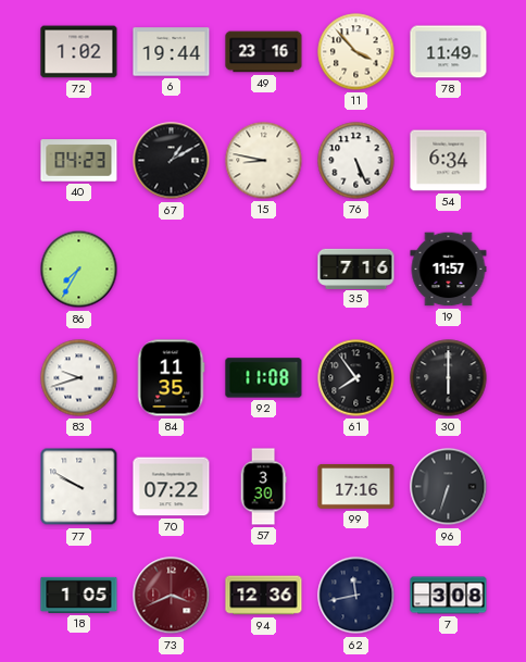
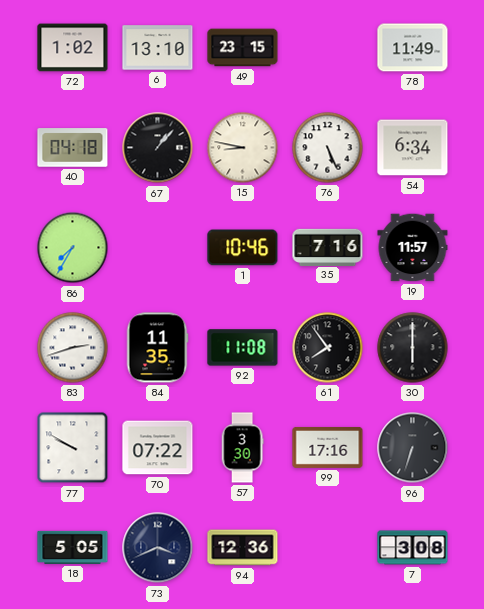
6: 19:44 -> 13:10
49: 23:16 -> 23:15
11: 3:53 -> none
40: 04:23 -> 04:18
67: 1:10 -> 1:07
1: none -> 10:46
83: 9:42 -> 2:42
18: 1:05 -> 5:05
73 dial: burgundy -> navy
62: 11:43 -> none
